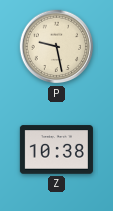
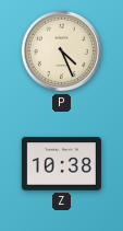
P: 9:28 -> 4:26
